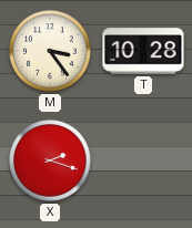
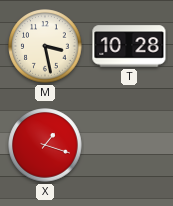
M: 3:24 -> 3:28
X: 2:18 -> 1:18
